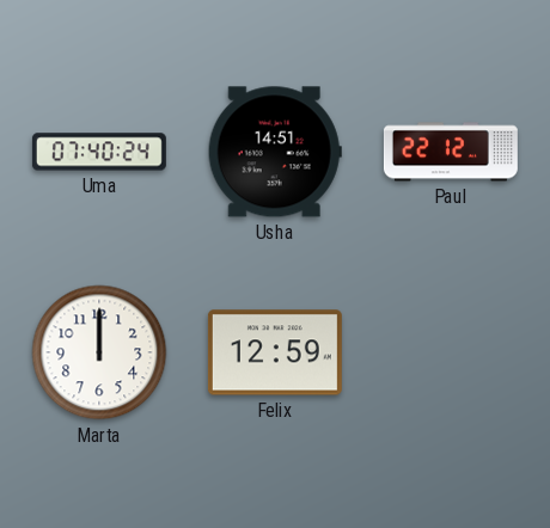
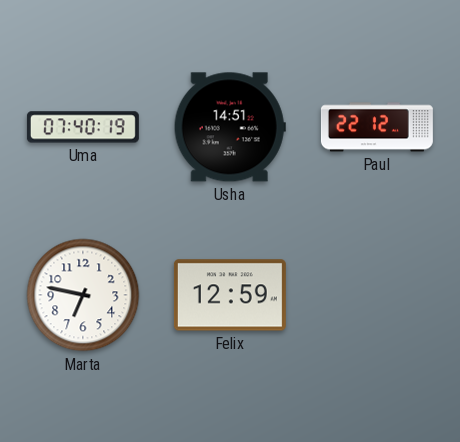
Uma: 07:40:24 -> 07:40:19
Marta: 12:00 -> 6:47
